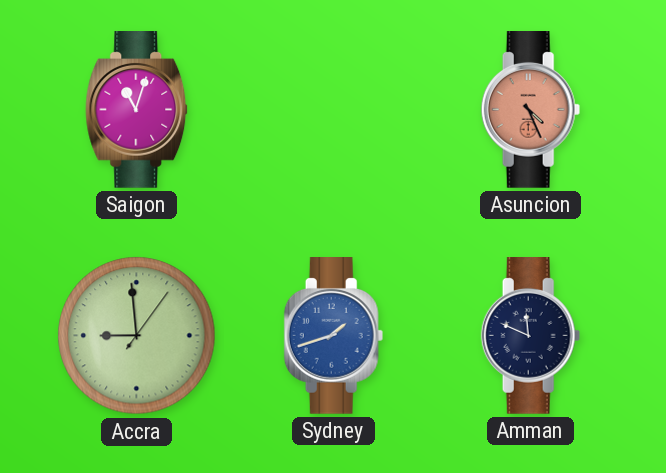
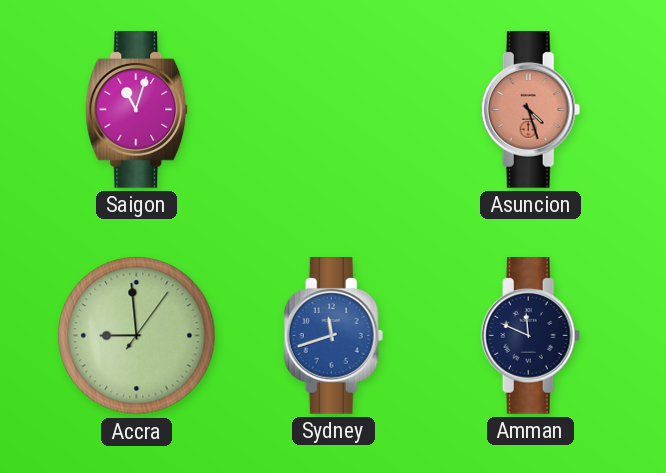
Asuncion: 4:26 -> 4:27
Sydney: 1:42 -> 11:42
